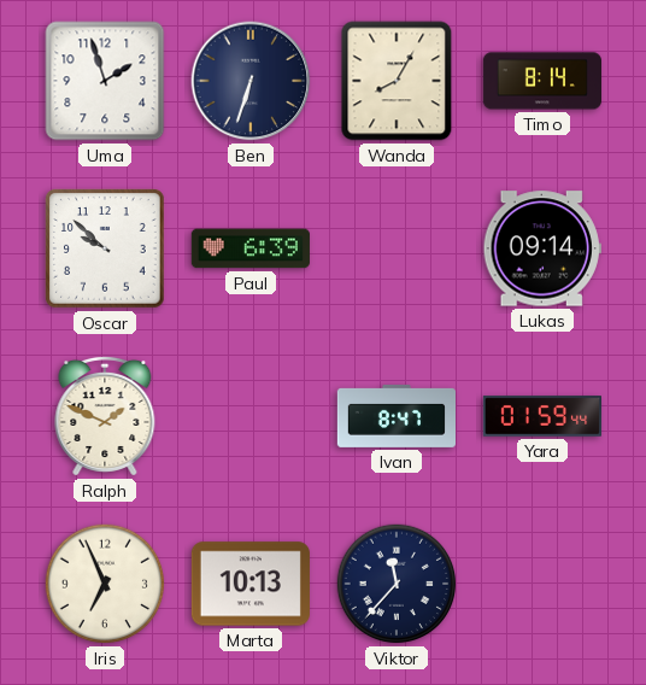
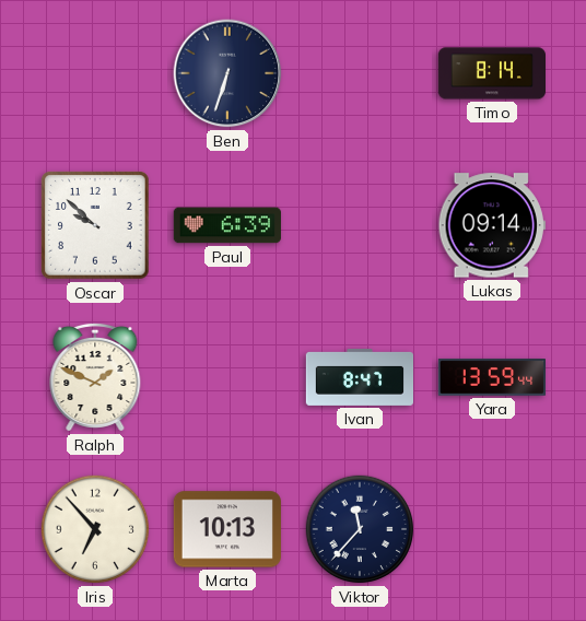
Uma: 1:57 -> none
Wanda: 8:05 -> none
Yara: 01:59 -> 13:59
Iris: 6:56 -> 6:53
